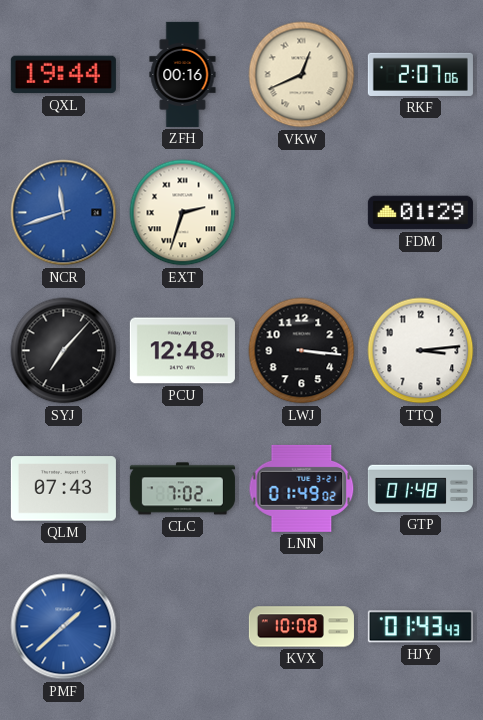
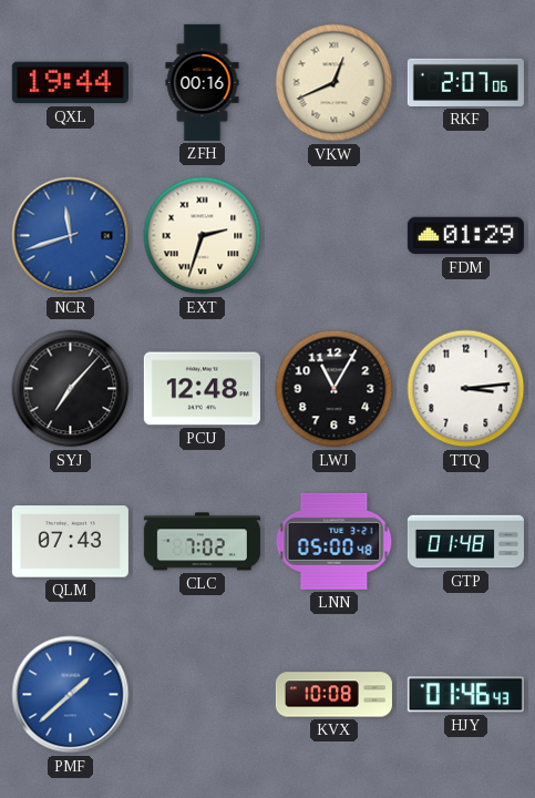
LWJ: 3:16 -> 11:05
LNN: 01:49 -> 05:00
HJY: 01:43 -> 01:46
